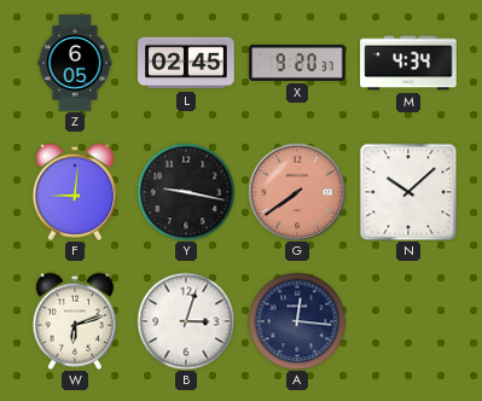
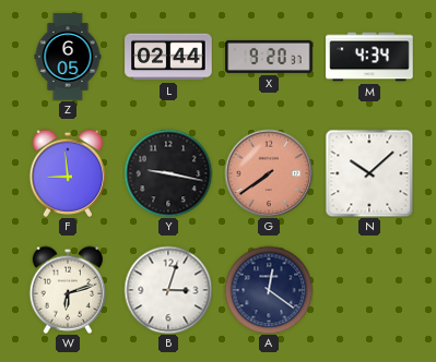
L: 02:45 -> 02:44
F: 9:01 -> 8:59
A: 12:16 -> 12:21
